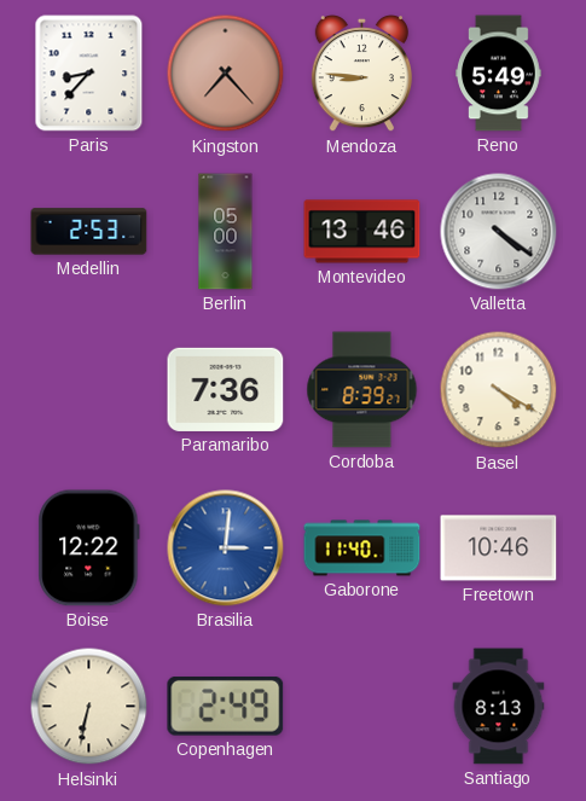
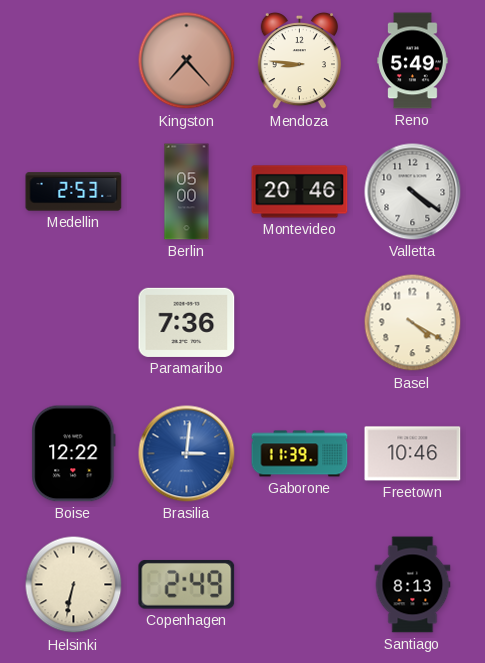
Paris: 8:37 -> none
Montevideo: 13:46 -> 20:46
Cordoba: 8:39 -> none
Gaborone: 11:40 -> 11:39
